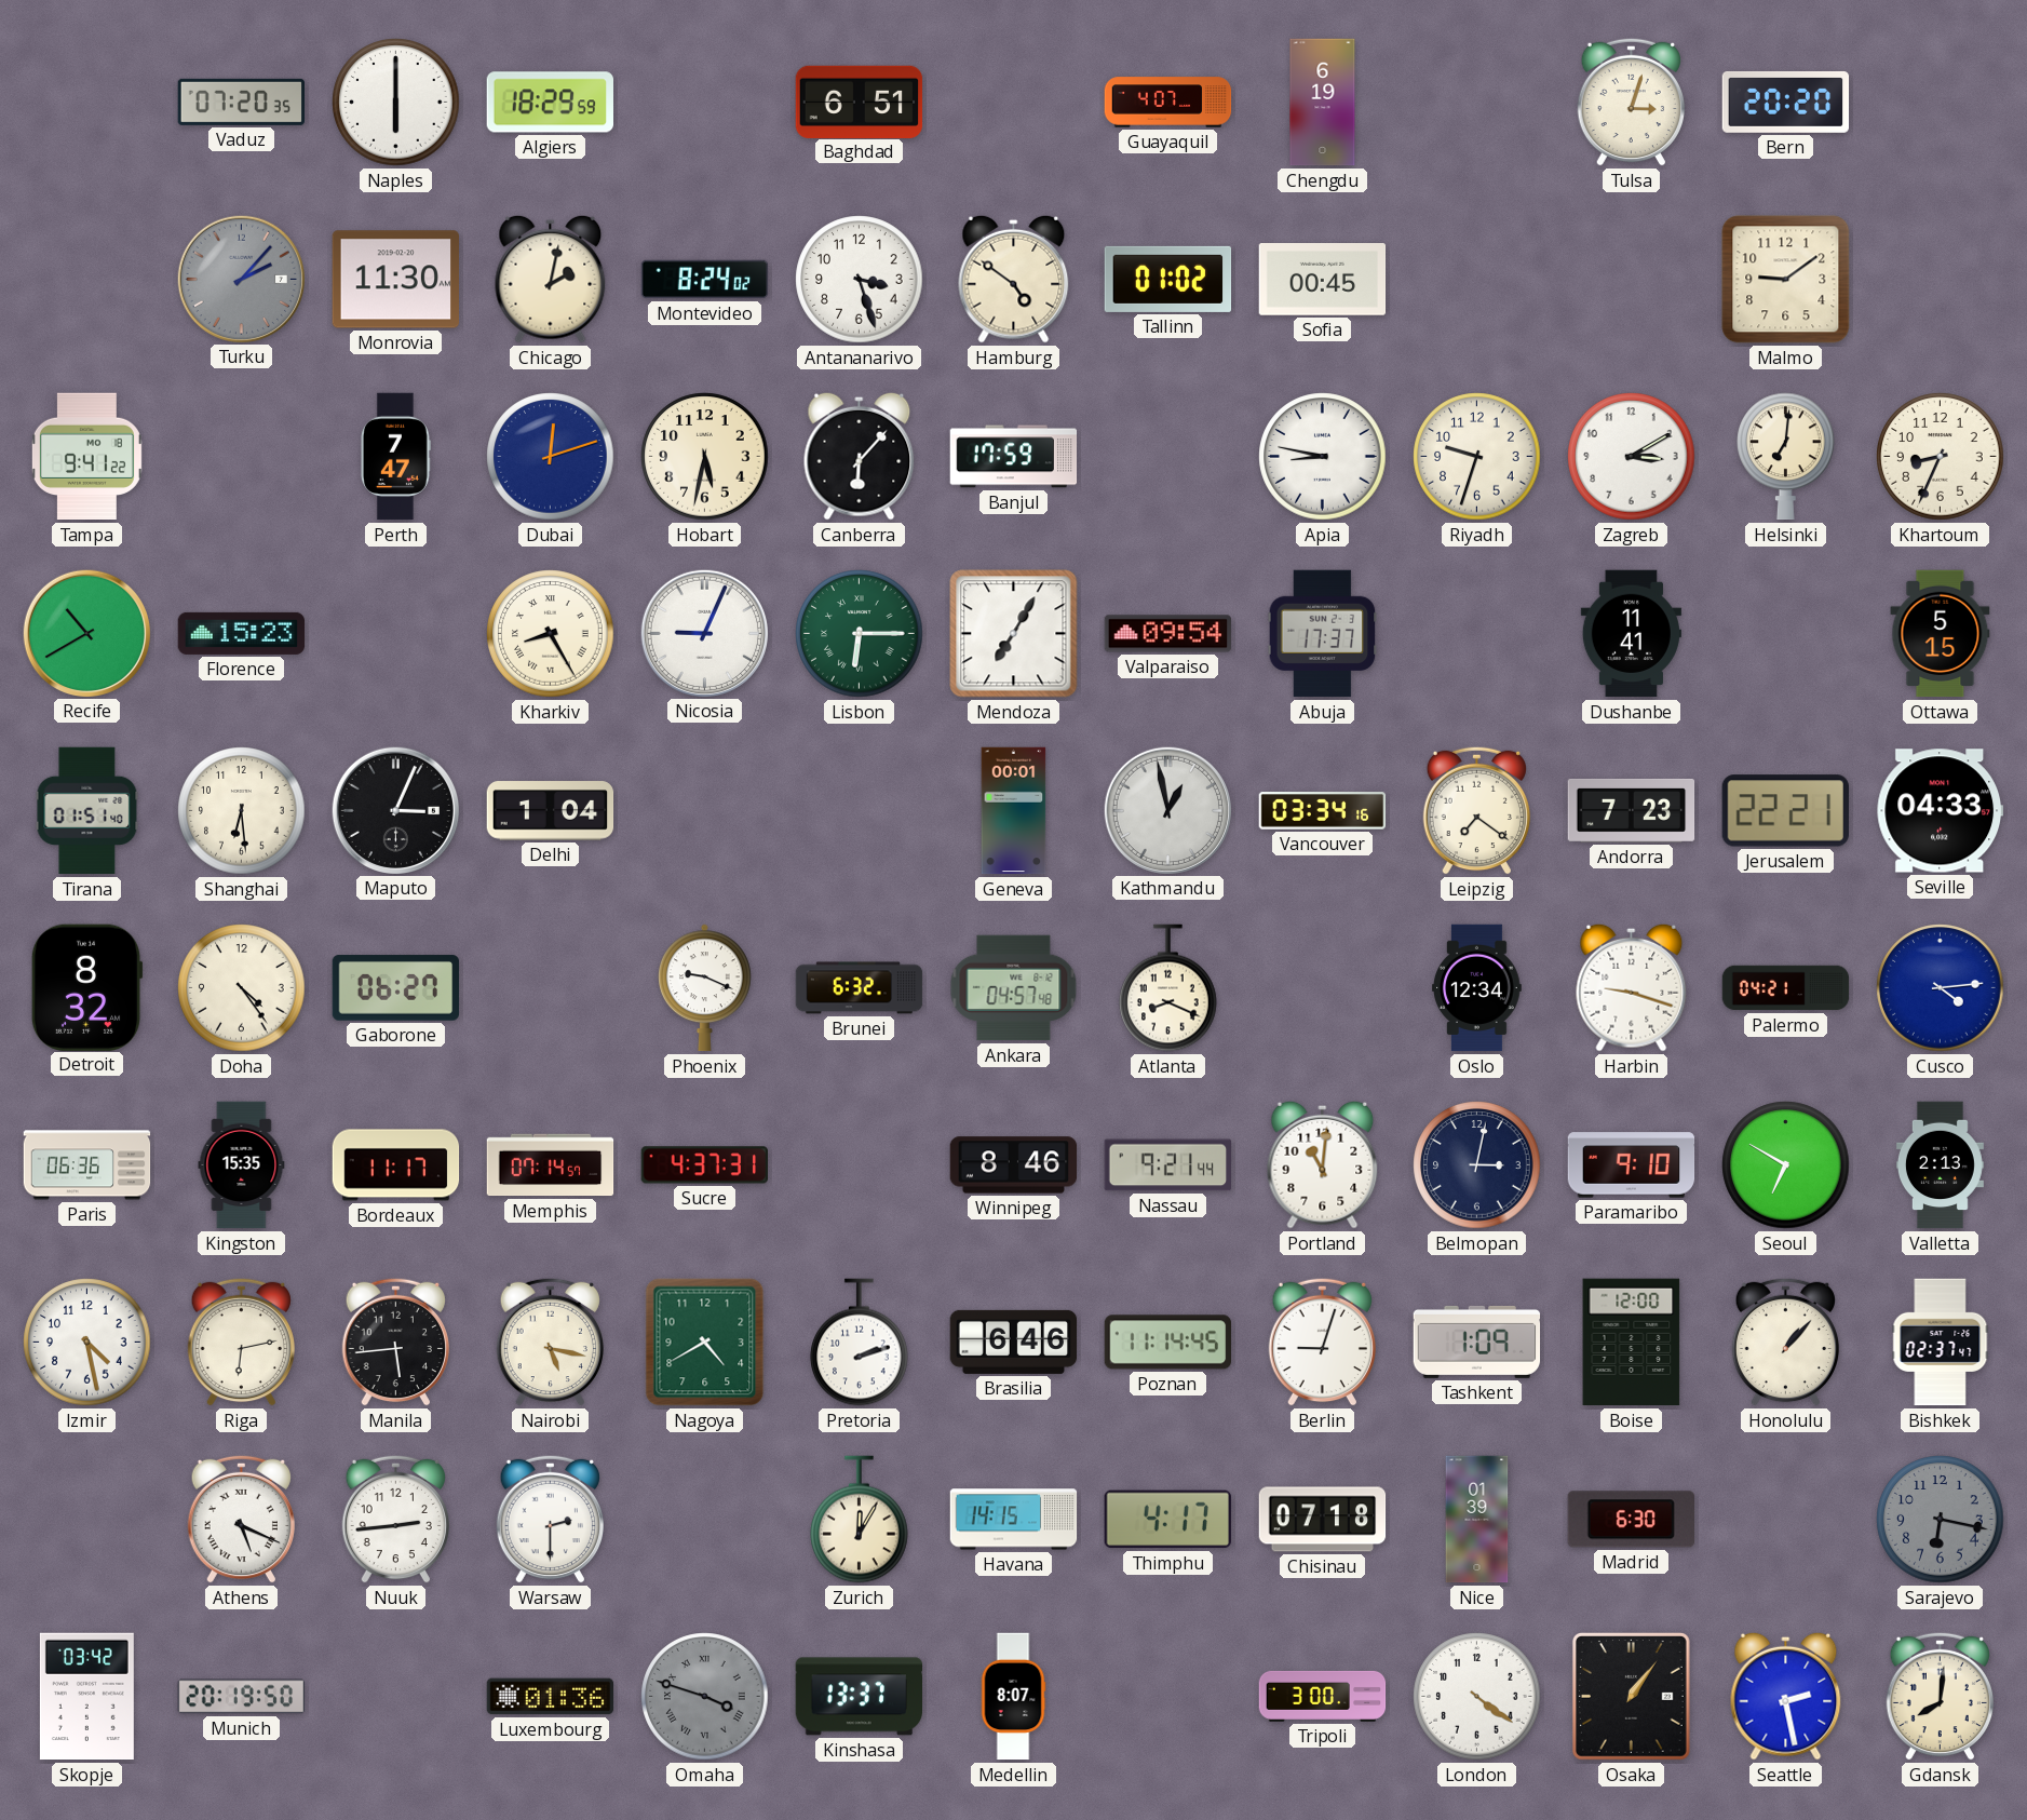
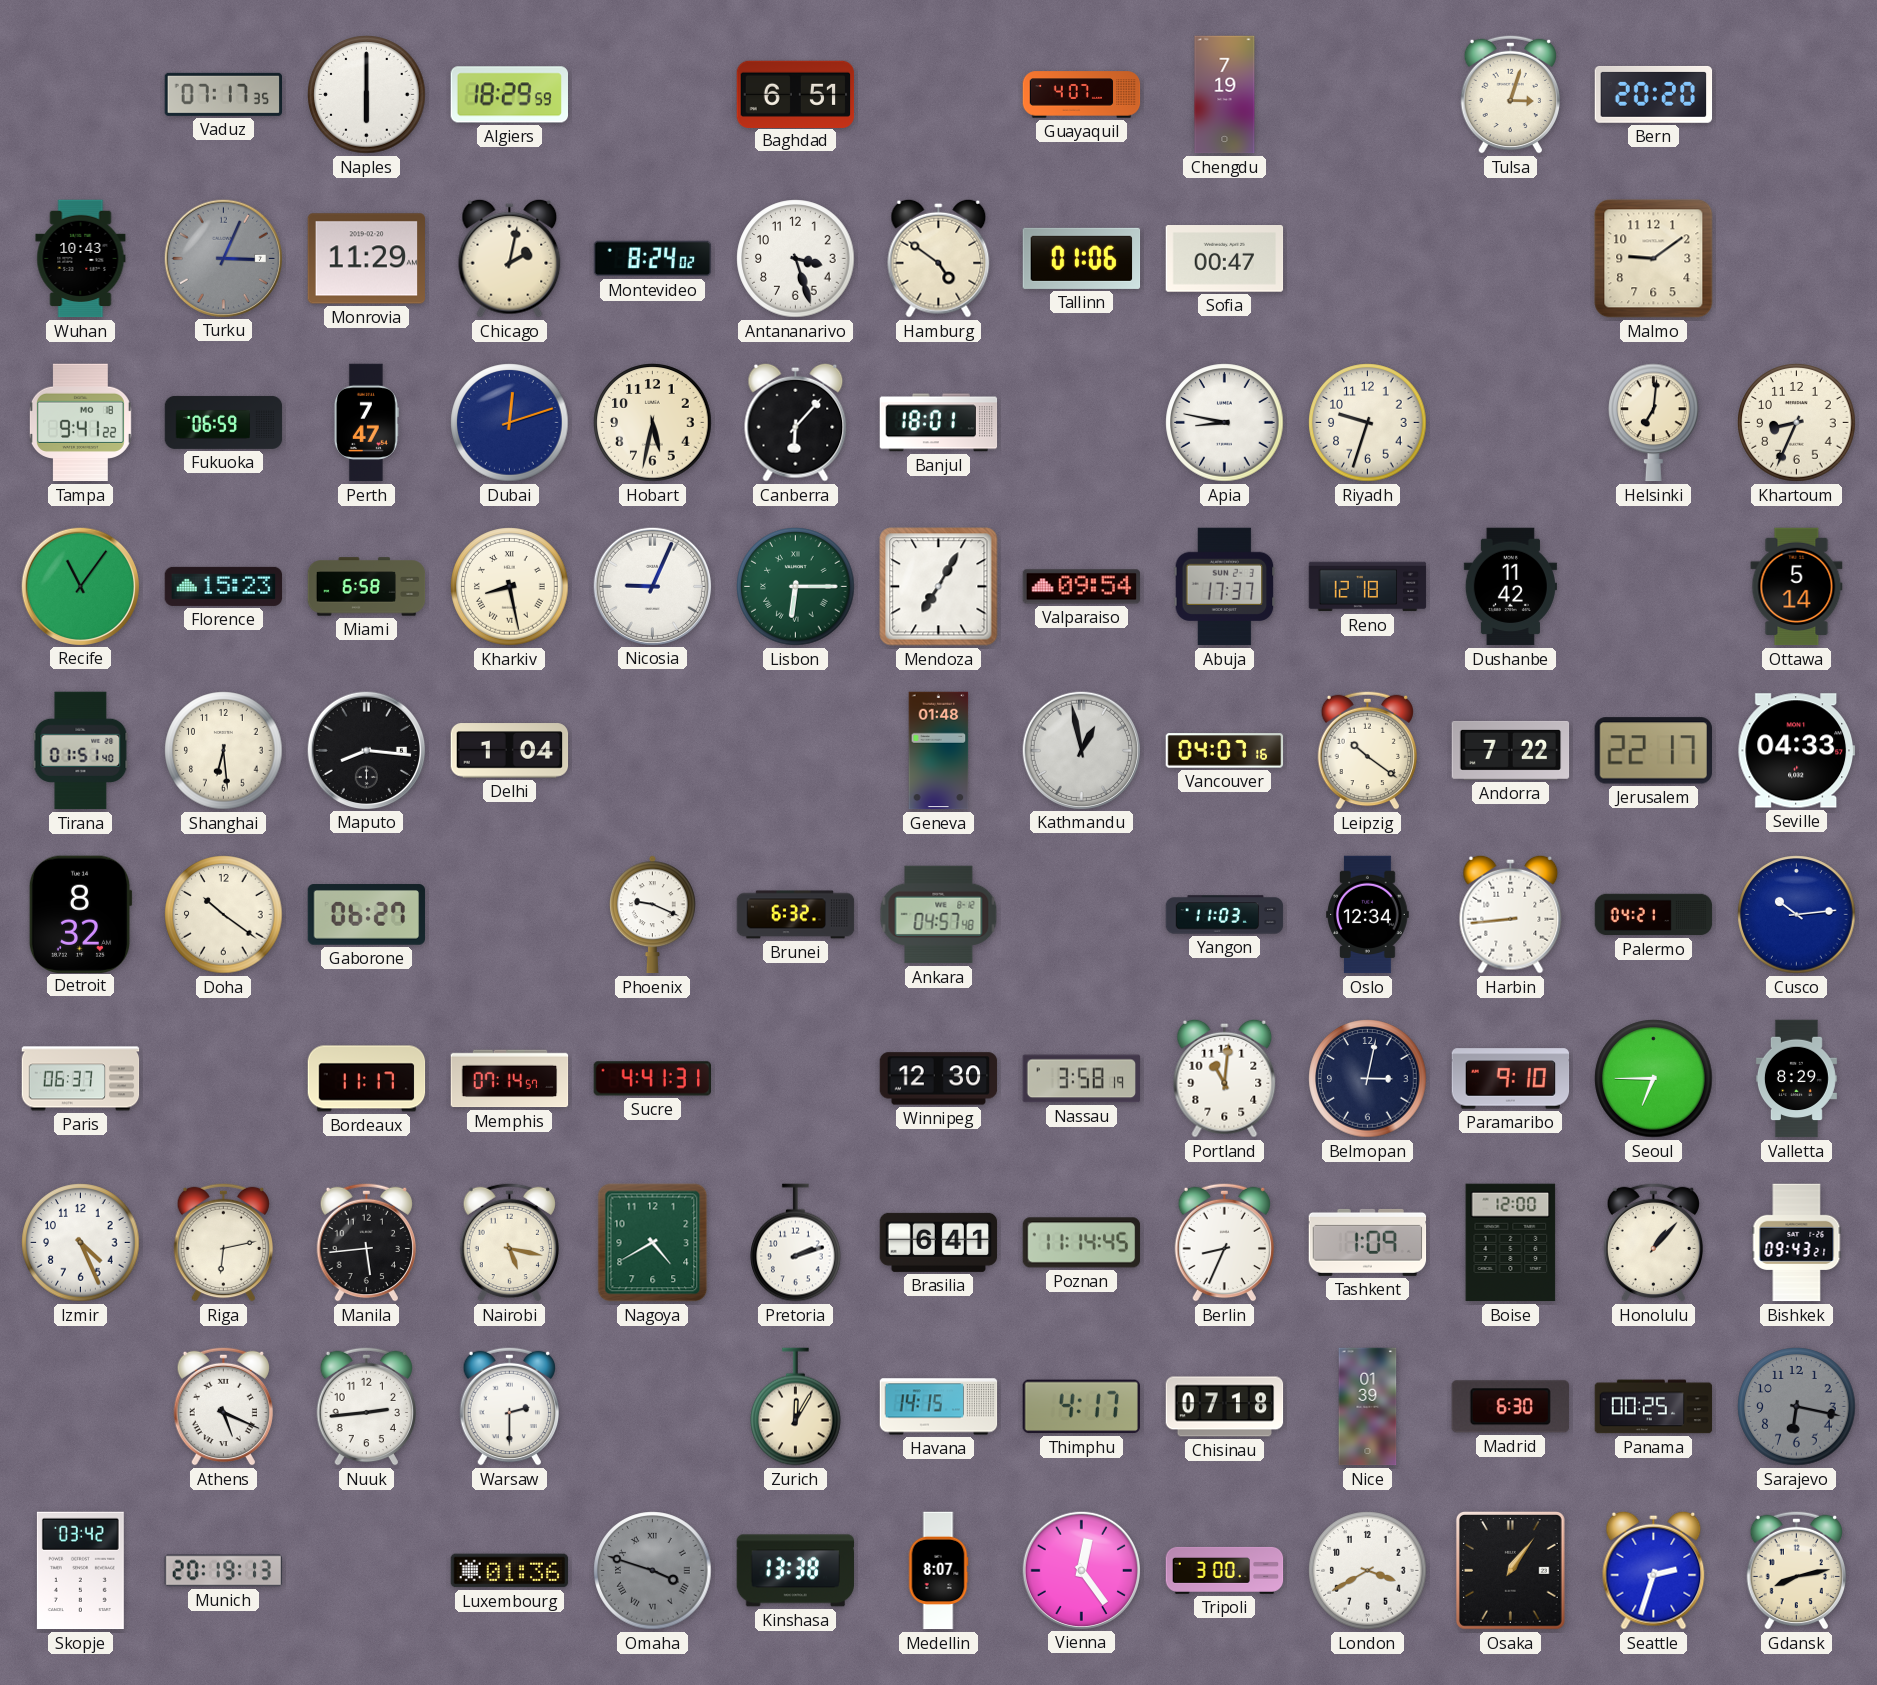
Vaduz: 07:20 -> 07:17
Chengdu: 6:19 -> 7:19
Wuhan: none -> 10:43
Turku: 2:07 -> 3:04
Monrovia: 11:30 -> 11:29
Tallinn: 01:02 -> 01:06
Sofia: 00:45 -> 00:47
Fukuoka: none -> 06:59
Banjul: 17:59 -> 18:01
Zagreb: 3:10 -> none
Recife: 10:40 -> 11:06
Miami: none -> 6:58
Kharkiv: 8:25 -> 8:28
Reno: none -> 12:18
Dushanbe: 11:41 -> 11:42
Ottawa: 5:15 -> 5:14
Maputo: 3:04 -> 8:16
Geneva: 00:01 -> 01:48
Vancouver: 03:34 -> 04:07
Leipzig: 7:21 -> 10:21
Andorra: 7:23 -> 7:22
Jerusalem: 22:21 -> 22:17
Doha: 4:24 -> 10:21
Atlanta: 8:19 -> none
Yangon: none -> 11:03
Harbin: 9:18 -> 8:44
Cusco: 4:14 -> 10:14
Paris: 06:36 -> 06:37
Kingston: 15:35 -> none
Sucre: 4:37 -> 4:41
Winnipeg: 8:46 -> 12:30
Nassau: 9:21 -> 3:58
Seoul: 6:50 -> 6:45
Valletta: 2:13 -> 8:29
Izmir: 4:28 -> 4:26
Brasilia: 6:46 -> 6:41
Berlin: 9:03 -> 8:34
Bishkek: 02:37 -> 09:43
Panama: none -> 00:25
Munich: 20:19:50 -> 20:19:13
Kinshasa: 13:37 -> 13:38
Vienna: none -> 12:24
London: 4:21 -> 3:40
Seattle: 2:28 -> 2:33
Gdansk: 8:01 -> 8:13
